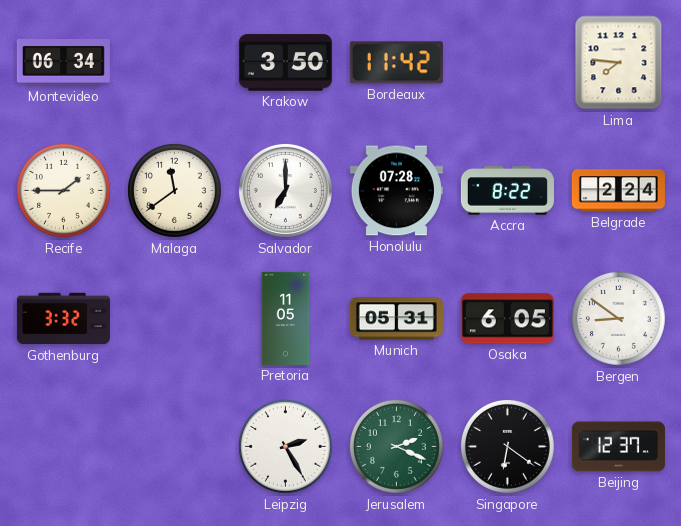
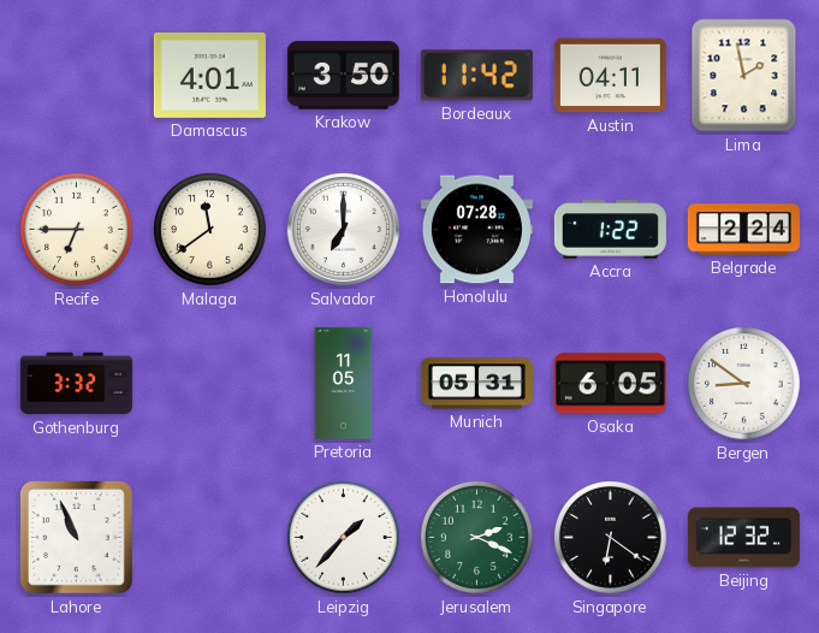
Montevideo: 06:34 -> none
Damascus: none -> 4:01
Austin: none -> 04:11
Lima: 7:46 -> 1:58
Recife: 1:45 -> 6:45
Accra: 8:22 -> 1:22
Lahore: none -> 10:56
Leipzig: 2:25 -> 1:37
Beijing: 12:37 -> 12:32
